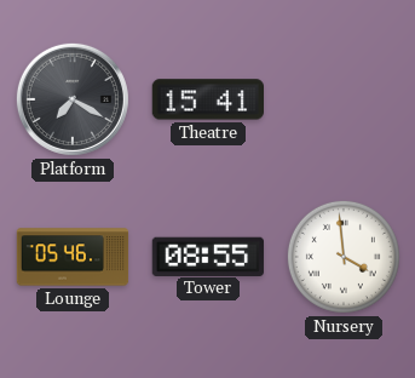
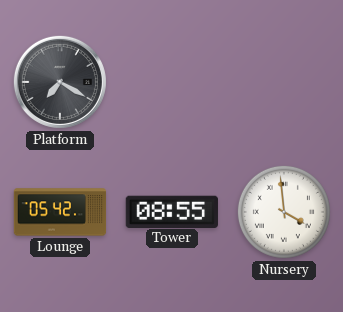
Theatre: 15:41 -> none
Lounge: 05:46 -> 05:42
